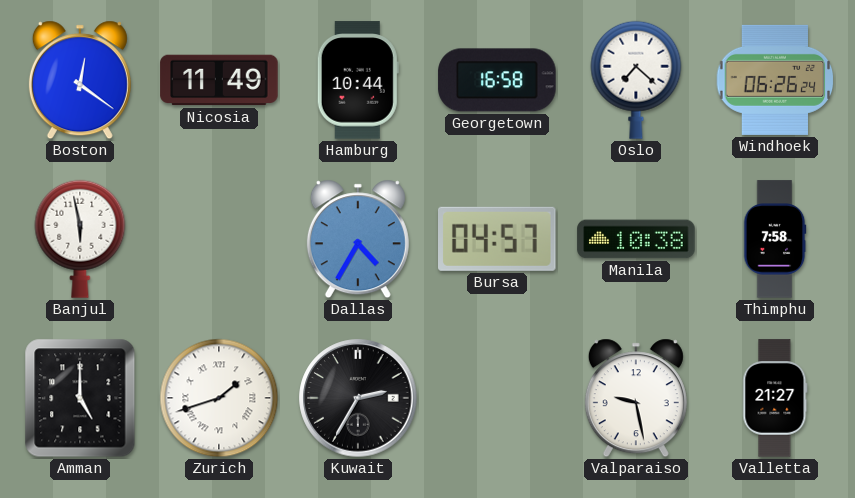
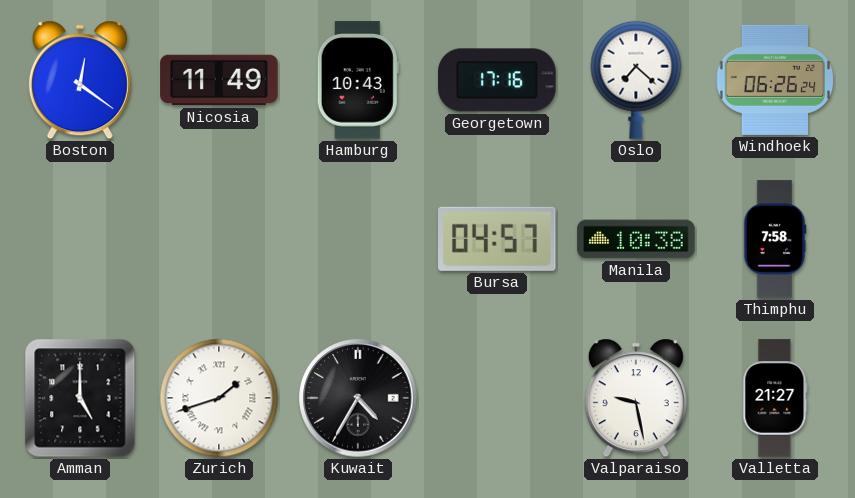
Hamburg: 10:44 -> 10:43
Georgetown: 16:58 -> 17:16
Banjul: 5:58 -> none
Dallas: 4:35 -> none
Kuwait: 2:35 -> 4:35
